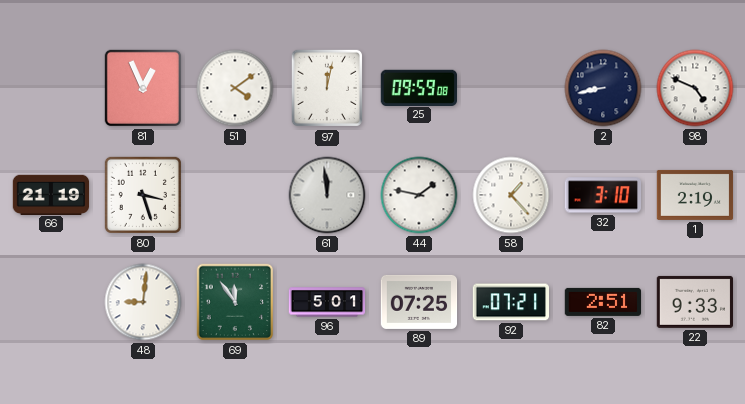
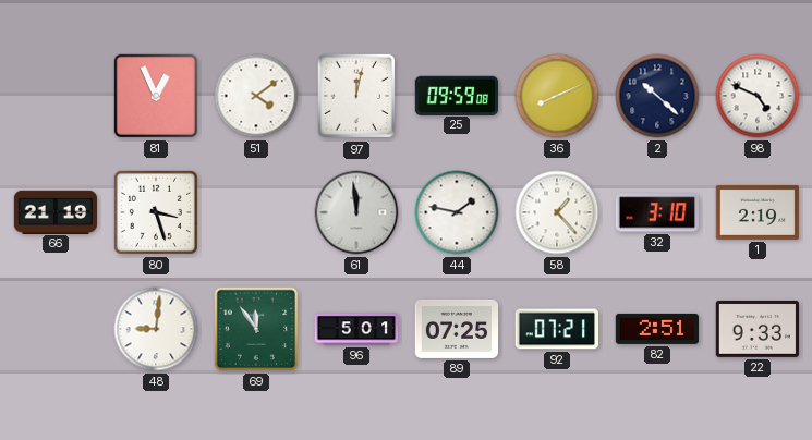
36: none -> 8:11
2: 8:43 -> 10:22
